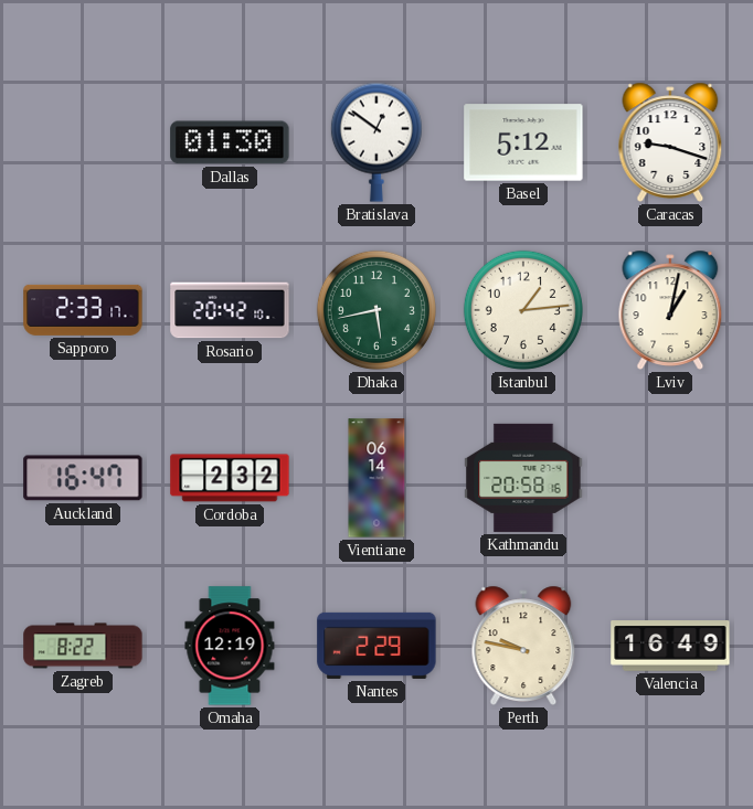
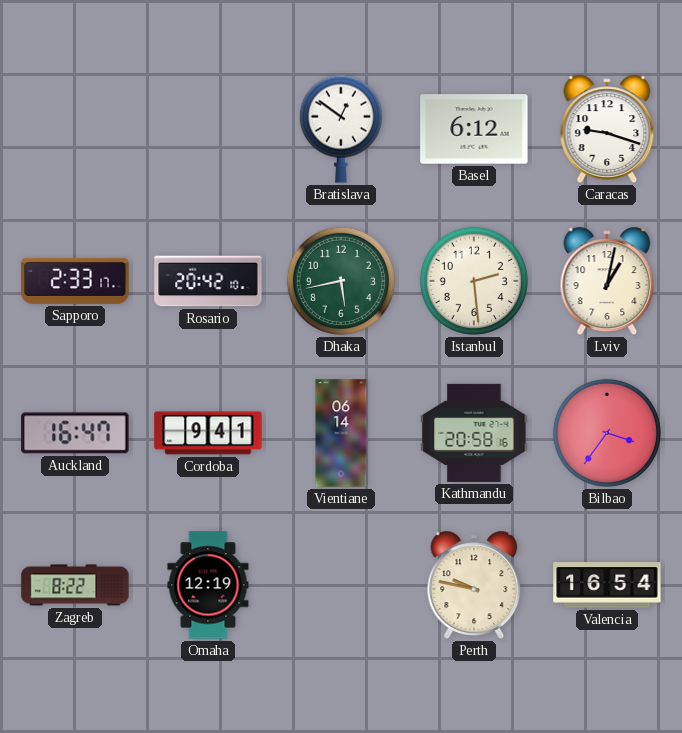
Dallas: 01:30 -> none
Basel: 5:12 -> 6:12
Istanbul: 1:14 -> 2:29
Cordoba: 2:32 -> 9:41
Bilbao: none -> 3:36
Nantes: 2:29 -> none
Valencia: 16:49 -> 16:54
